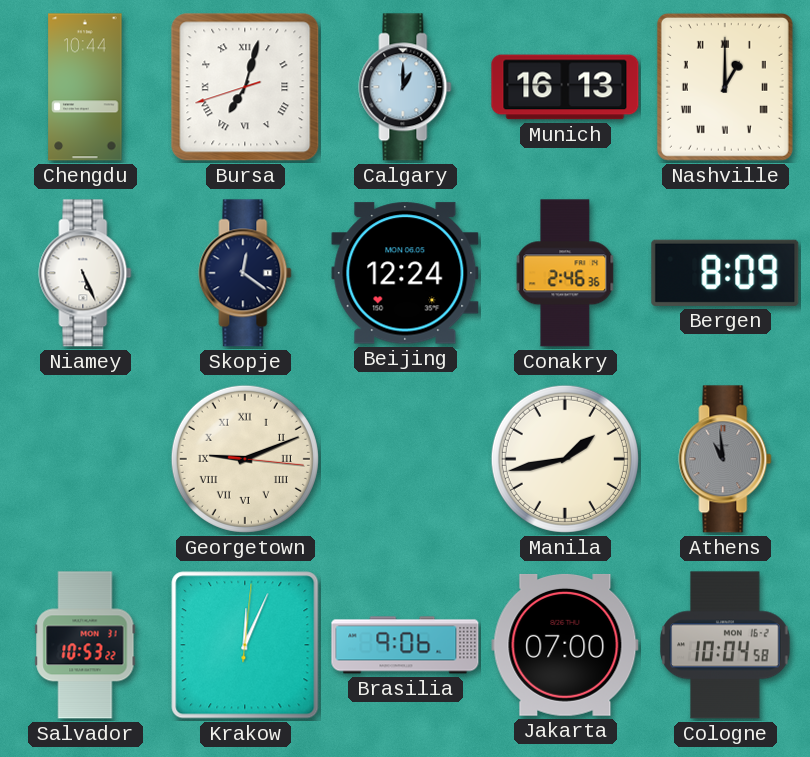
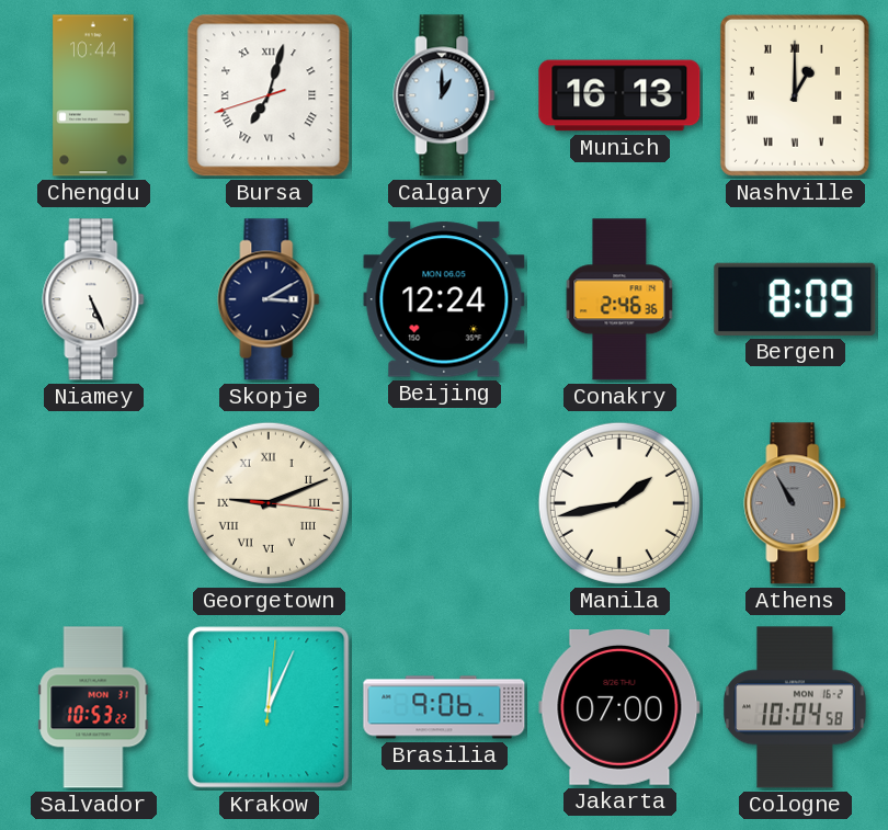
Skopje: 12:21 -> 3:10
Athens: 10:59 -> 10:55
